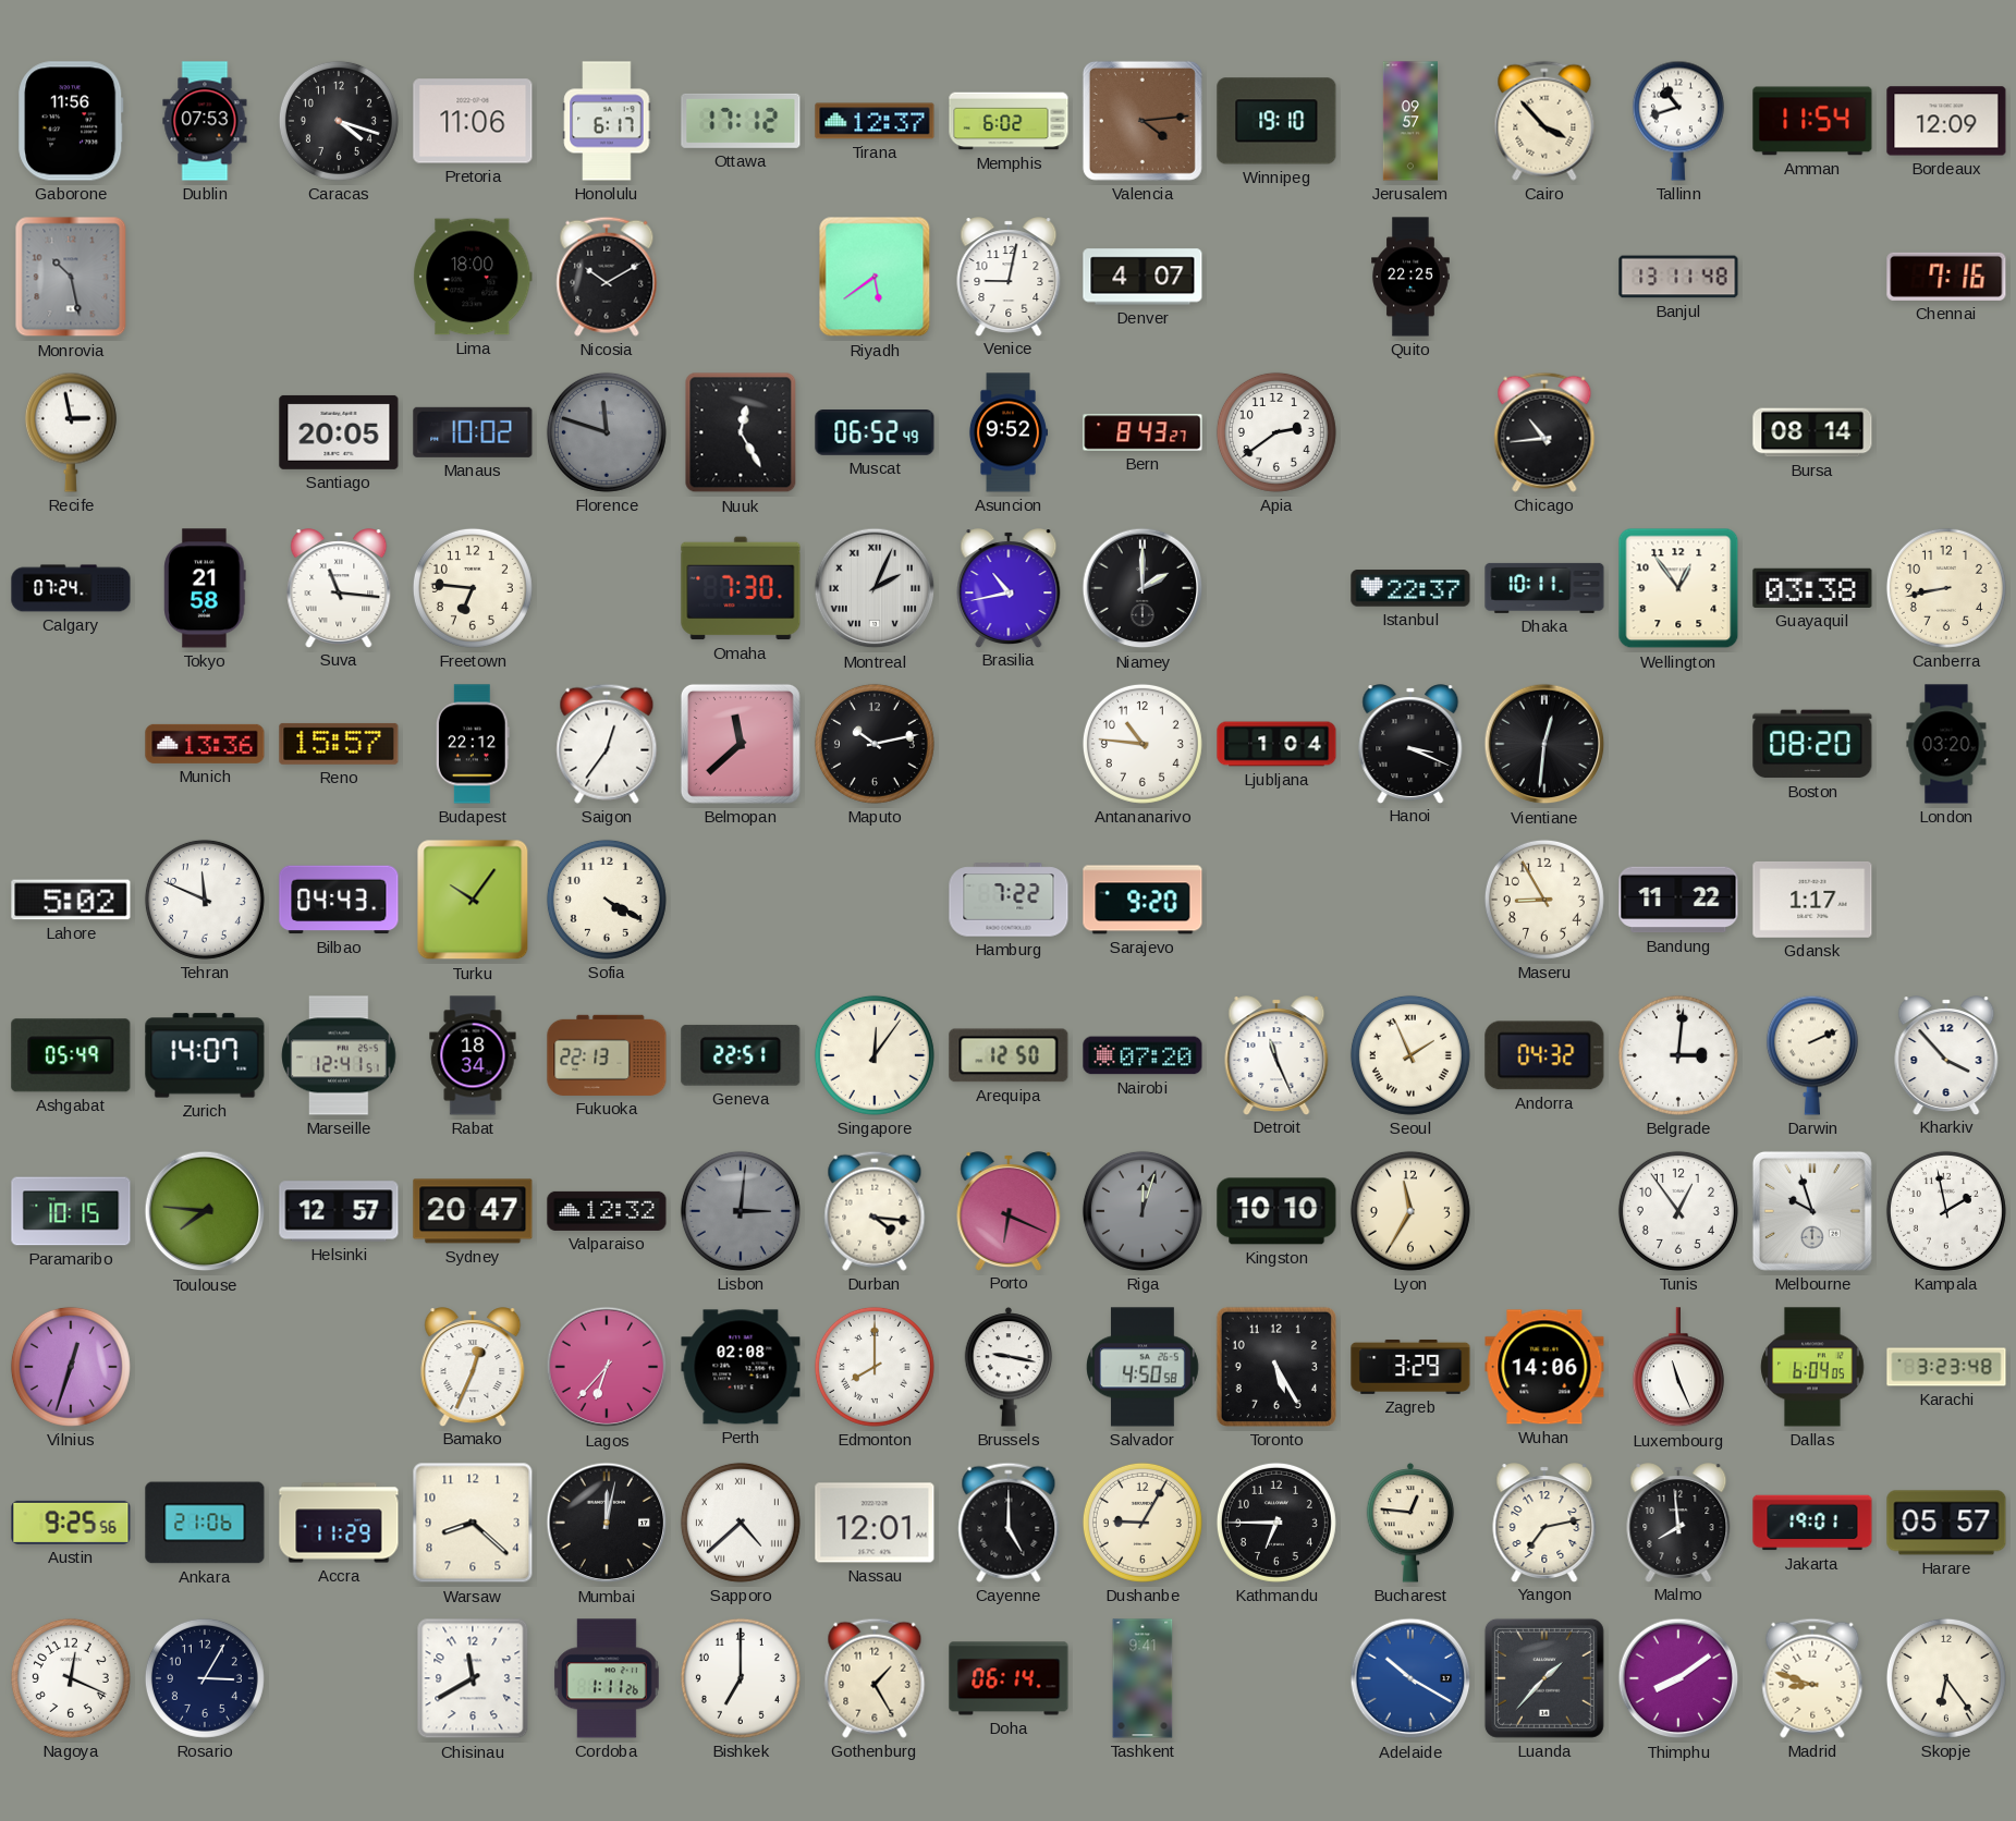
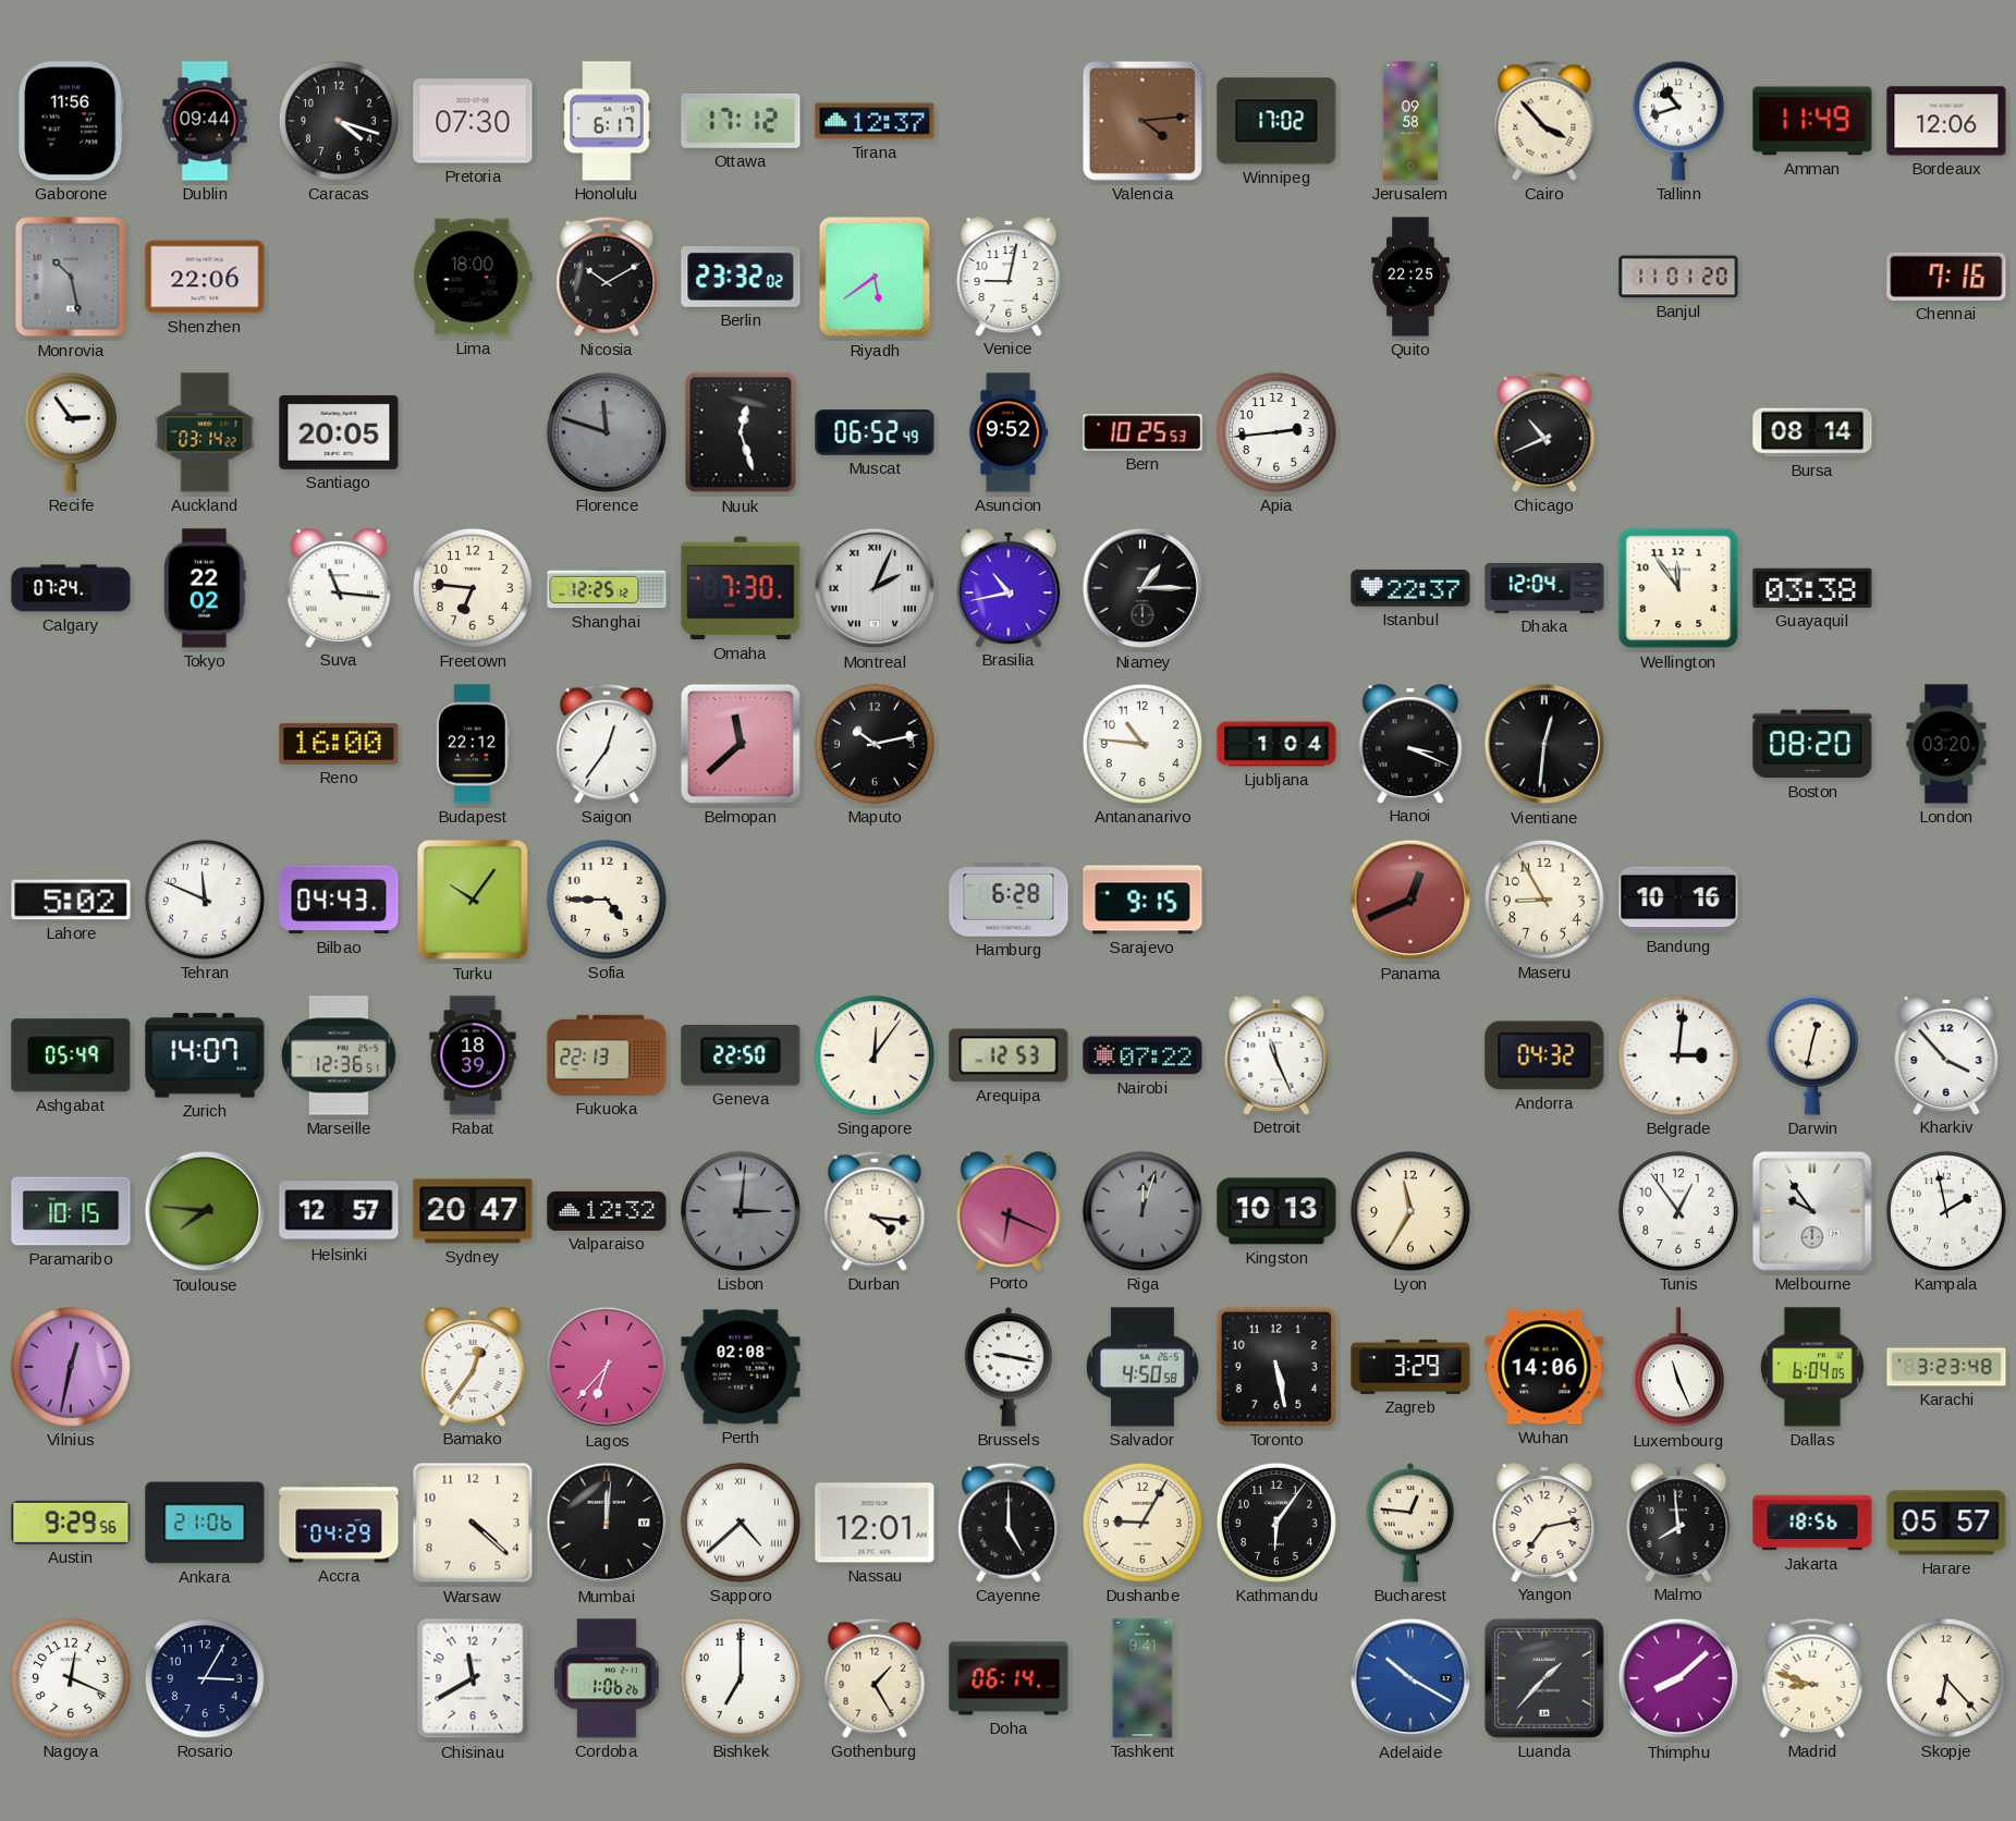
Dublin: 07:53 -> 09:44
Pretoria: 11:06 -> 07:30
Memphis: 6:02 -> none
Winnipeg: 19:10 -> 17:02
Jerusalem: 09:57 -> 09:58
Amman: 11:54 -> 11:49
Bordeaux: 12:09 -> 12:06
Shenzhen: none -> 22:06
Berlin: none -> 23:32
Denver: 4:07 -> none
Banjul: 13:11 -> 11:01
Recife: 2:58 -> 2:54
Auckland: none -> 03:14
Manaus: 10:02 -> none
Nuuk: 12:25 -> 12:27
Bern: 8:43 -> 10:25
Apia: 2:39 -> 2:44
Chicago: 10:44 -> 10:41
Tokyo: 21:58 -> 22:02
Shanghai: none -> 12:25
Niamey: 2:00 -> 1:15
Dhaka: 10:11 -> 12:04
Wellington: 12:54 -> 11:54
Canberra: 8:43 -> none
Munich: 13:36 -> none
Reno: 15:57 -> 16:00
Sofia: 4:20 -> 4:45
Hamburg: 7:22 -> 6:28
Sarajevo: 9:20 -> 9:15
Panama: none -> 12:41
Bandung: 11:22 -> 10:16
Gdansk: 1:17 -> none
Marseille: 12:41 -> 12:36
Rabat: 18:34 -> 18:39
Geneva: 22:51 -> 22:50
Arequipa: 12:50 -> 12:53
Nairobi: 07:20 -> 07:22
Seoul: 1:56 -> none
Darwin: 2:11 -> 12:32
Kingston: 10:10 -> 10:13
Melbourne: 9:57 -> 9:54
Vilnius: 12:33 -> 12:32
Bamako: 12:34 -> 12:36
Edmonton: 8:00 -> none
Toronto: 5:25 -> 5:28
Austin: 9:25 -> 9:29
Accra: 11:29 -> 04:29
Warsaw: 8:22 -> 4:22
Mumbai: 12:02 -> 12:01
Kathmandu: 6:45 -> 6:06
Jakarta: 19:01 -> 18:56
Cordoba: 1:11 -> 1:06
Thimphu: 8:09 -> 8:08
Skopje: 6:24 -> 6:23
